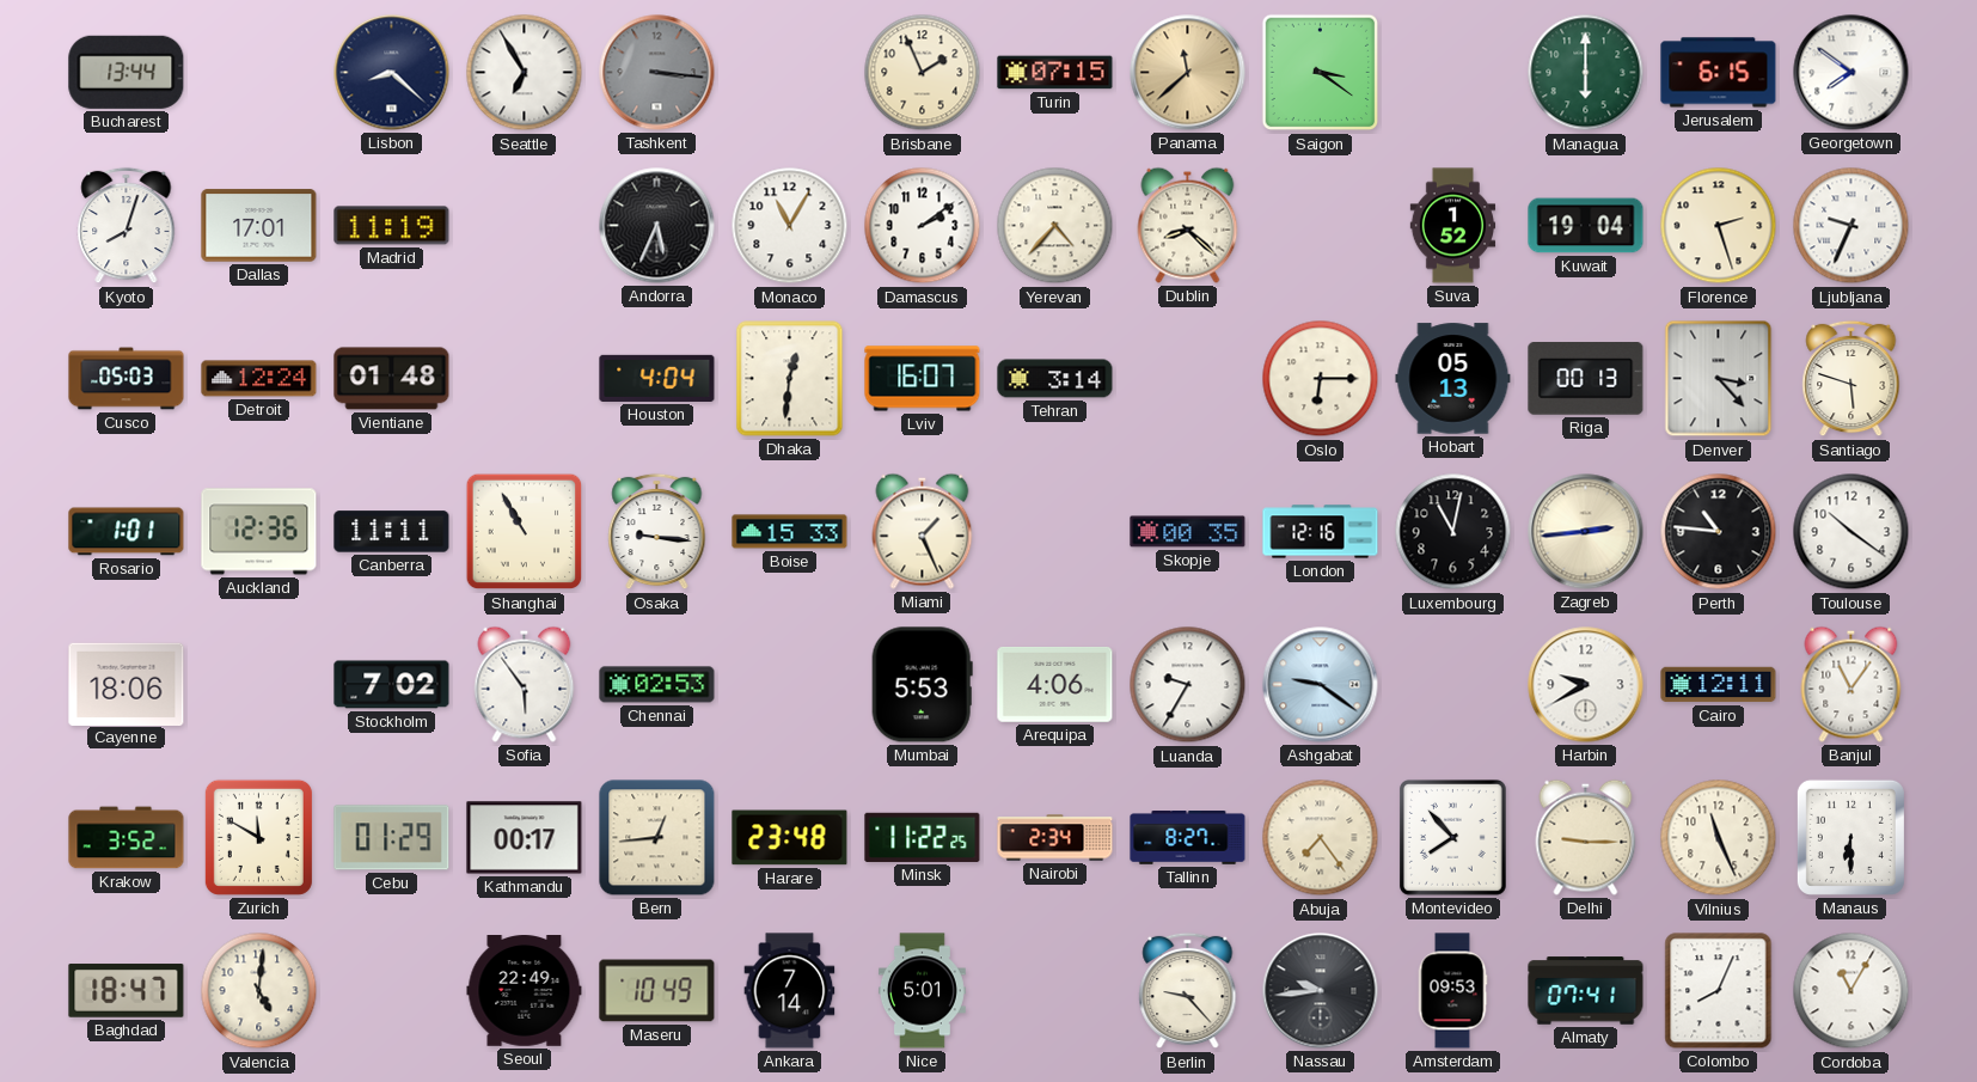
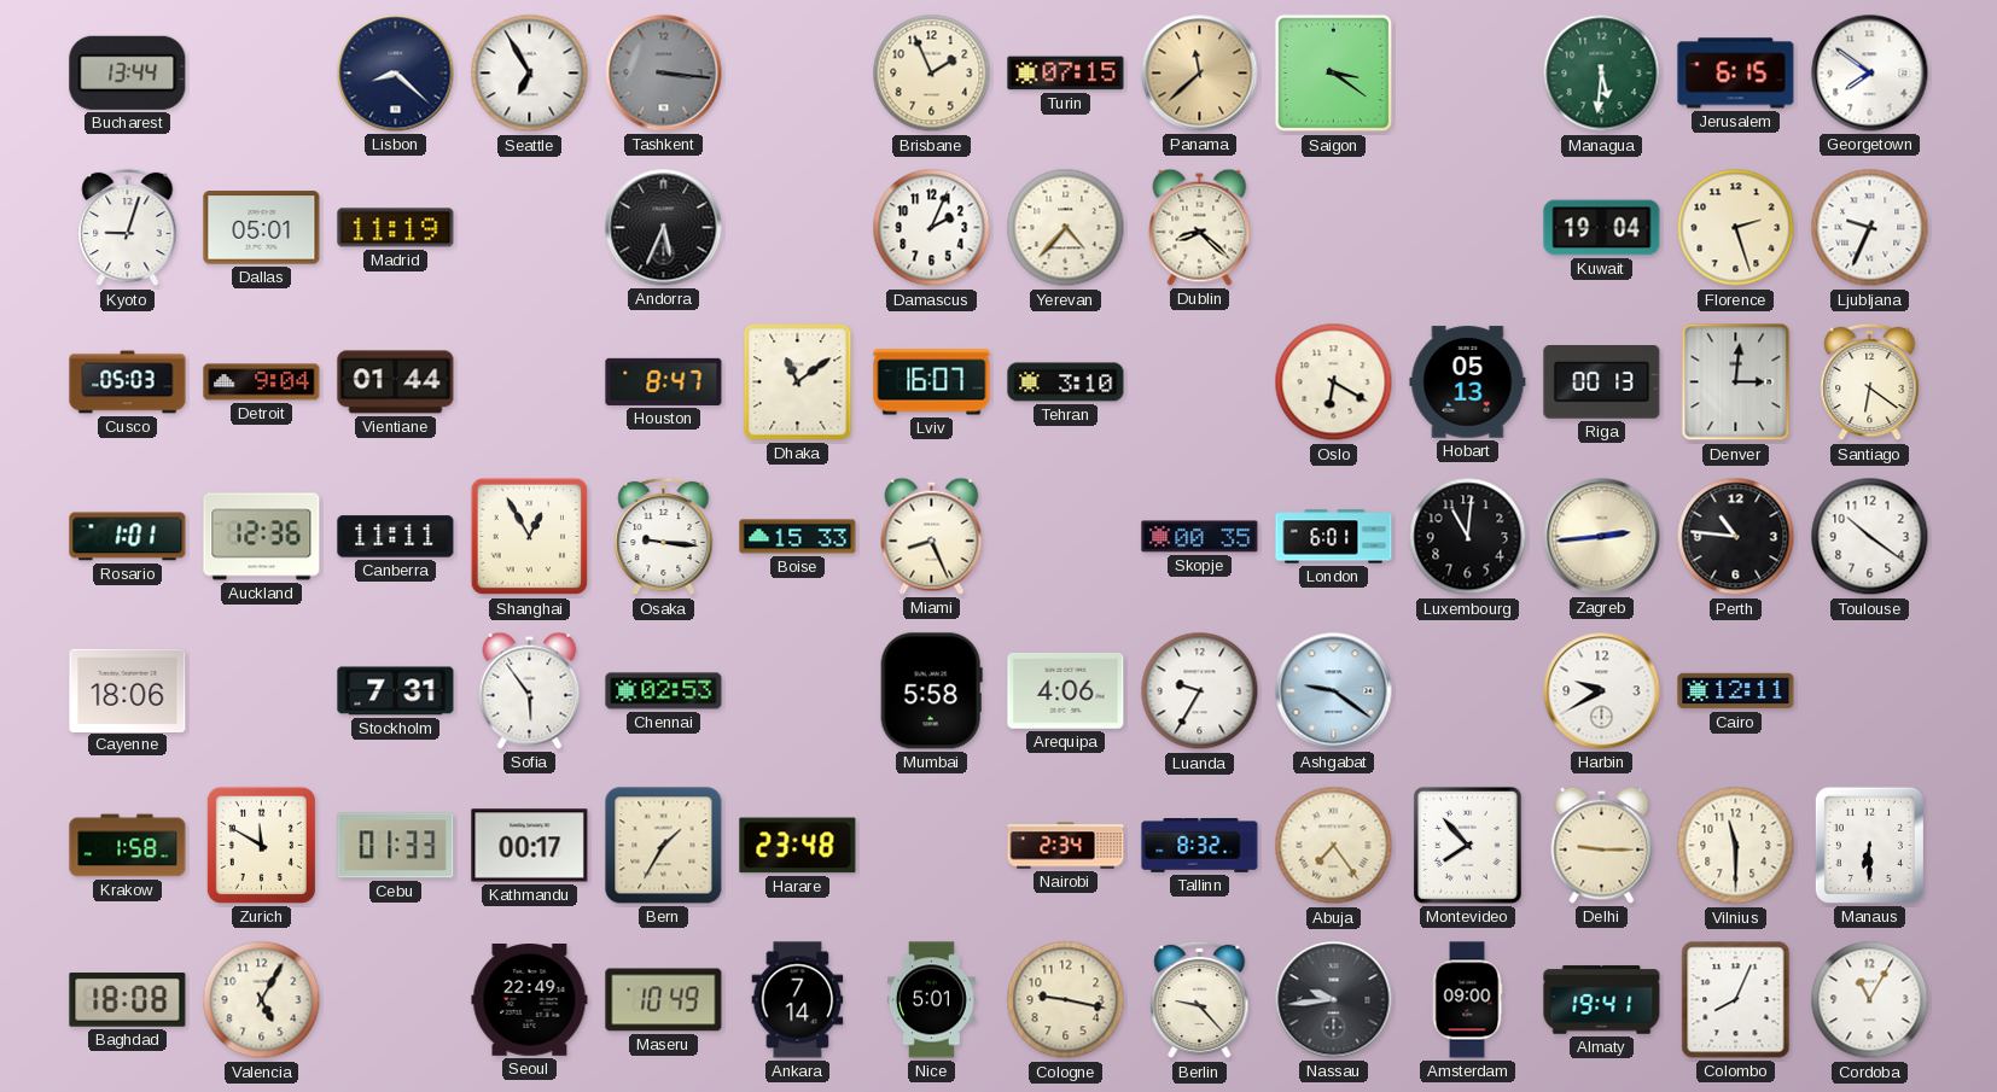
Managua: 6:00 -> 5:31
Kyoto: 8:03 -> 9:03
Dallas: 17:01 -> 05:01
Monaco: 11:05 -> none
Damascus: 2:09 -> 2:04
Suva: 1:52 -> none
Detroit: 12:24 -> 9:04
Vientiane: 01:48 -> 01:44
Houston: 4:04 -> 8:47
Dhaka: 12:31 -> 11:09
Tehran: 3:14 -> 3:10
Oslo: 6:15 -> 6:20
Denver: 3:23 -> 3:01
Santiago: 5:48 -> 6:21
Shanghai: 10:55 -> 12:55
Miami: 1:26 -> 8:26
London: 12:16 -> 6:01
Luxembourg: 11:02 -> 11:01
Stockholm: 7:02 -> 7:31
Mumbai: 5:53 -> 5:58
Banjul: 11:06 -> none
Krakow: 3:52 -> 1:58
Cebu: 01:29 -> 01:33
Bern: 12:44 -> 1:35
Minsk: 11:22 -> none
Tallinn: 8:27 -> 8:32
Vilnius: 11:26 -> 11:30
Baghdad: 18:47 -> 18:08
Valencia: 5:01 -> 5:05
Cologne: none -> 9:17
Amsterdam: 09:53 -> 09:00
Almaty: 07:41 -> 19:41
